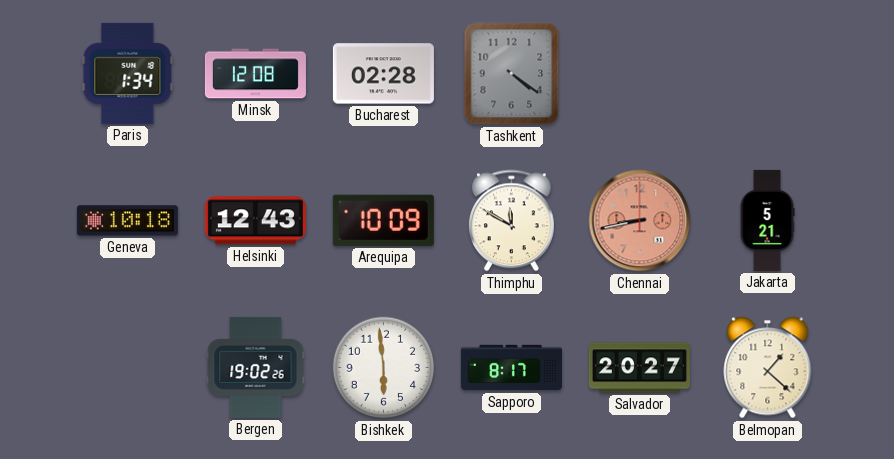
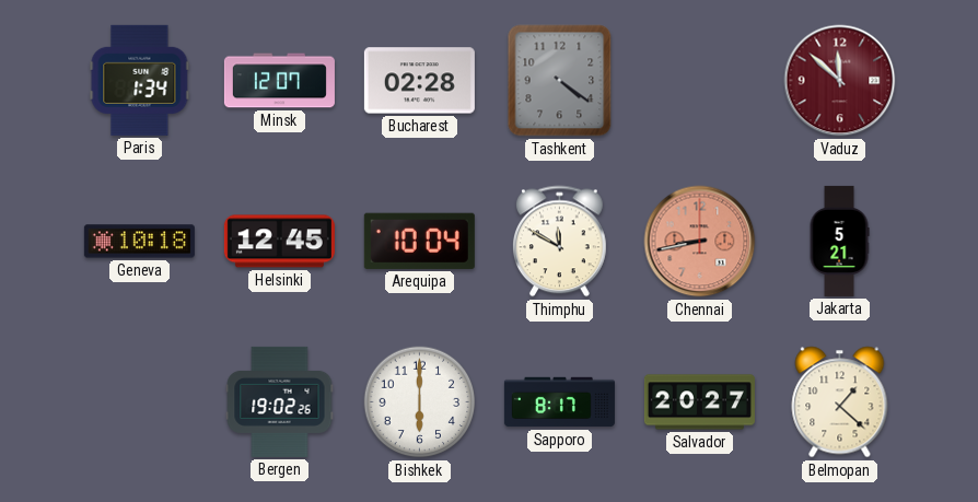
Minsk: 12:08 -> 12:07
Vaduz: none -> 11:52
Helsinki: 12:43 -> 12:45
Arequipa: 10:09 -> 10:04
Bishkek: 5:59 -> 6:00
